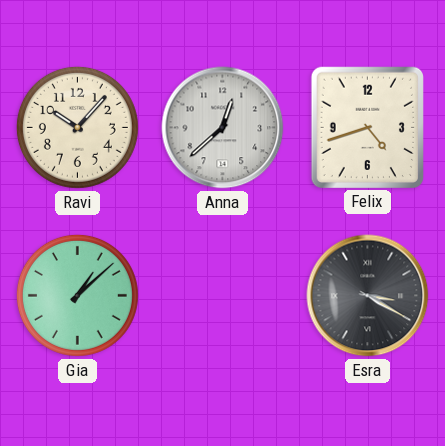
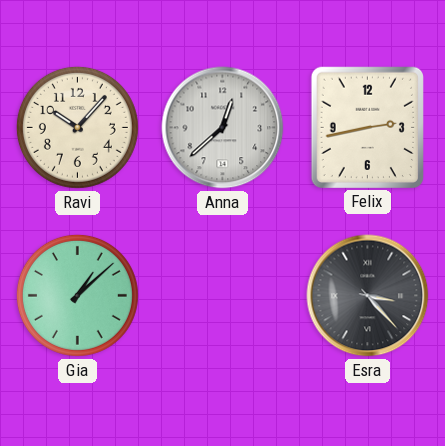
Felix: 4:42 -> 2:43
Esra: 3:20 -> 3:23
